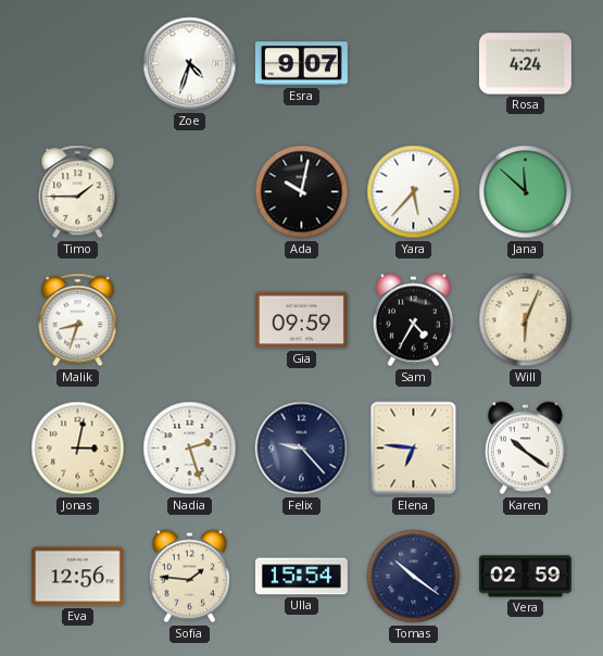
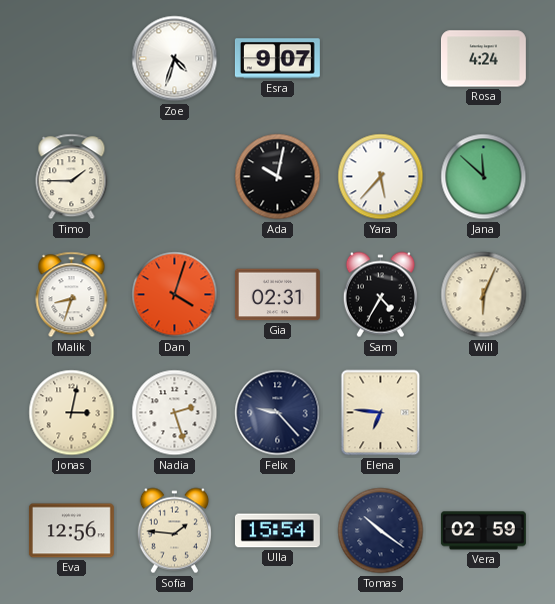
Dan: none -> 4:03
Gia: 09:59 -> 02:31
Karen: 10:21 -> none
